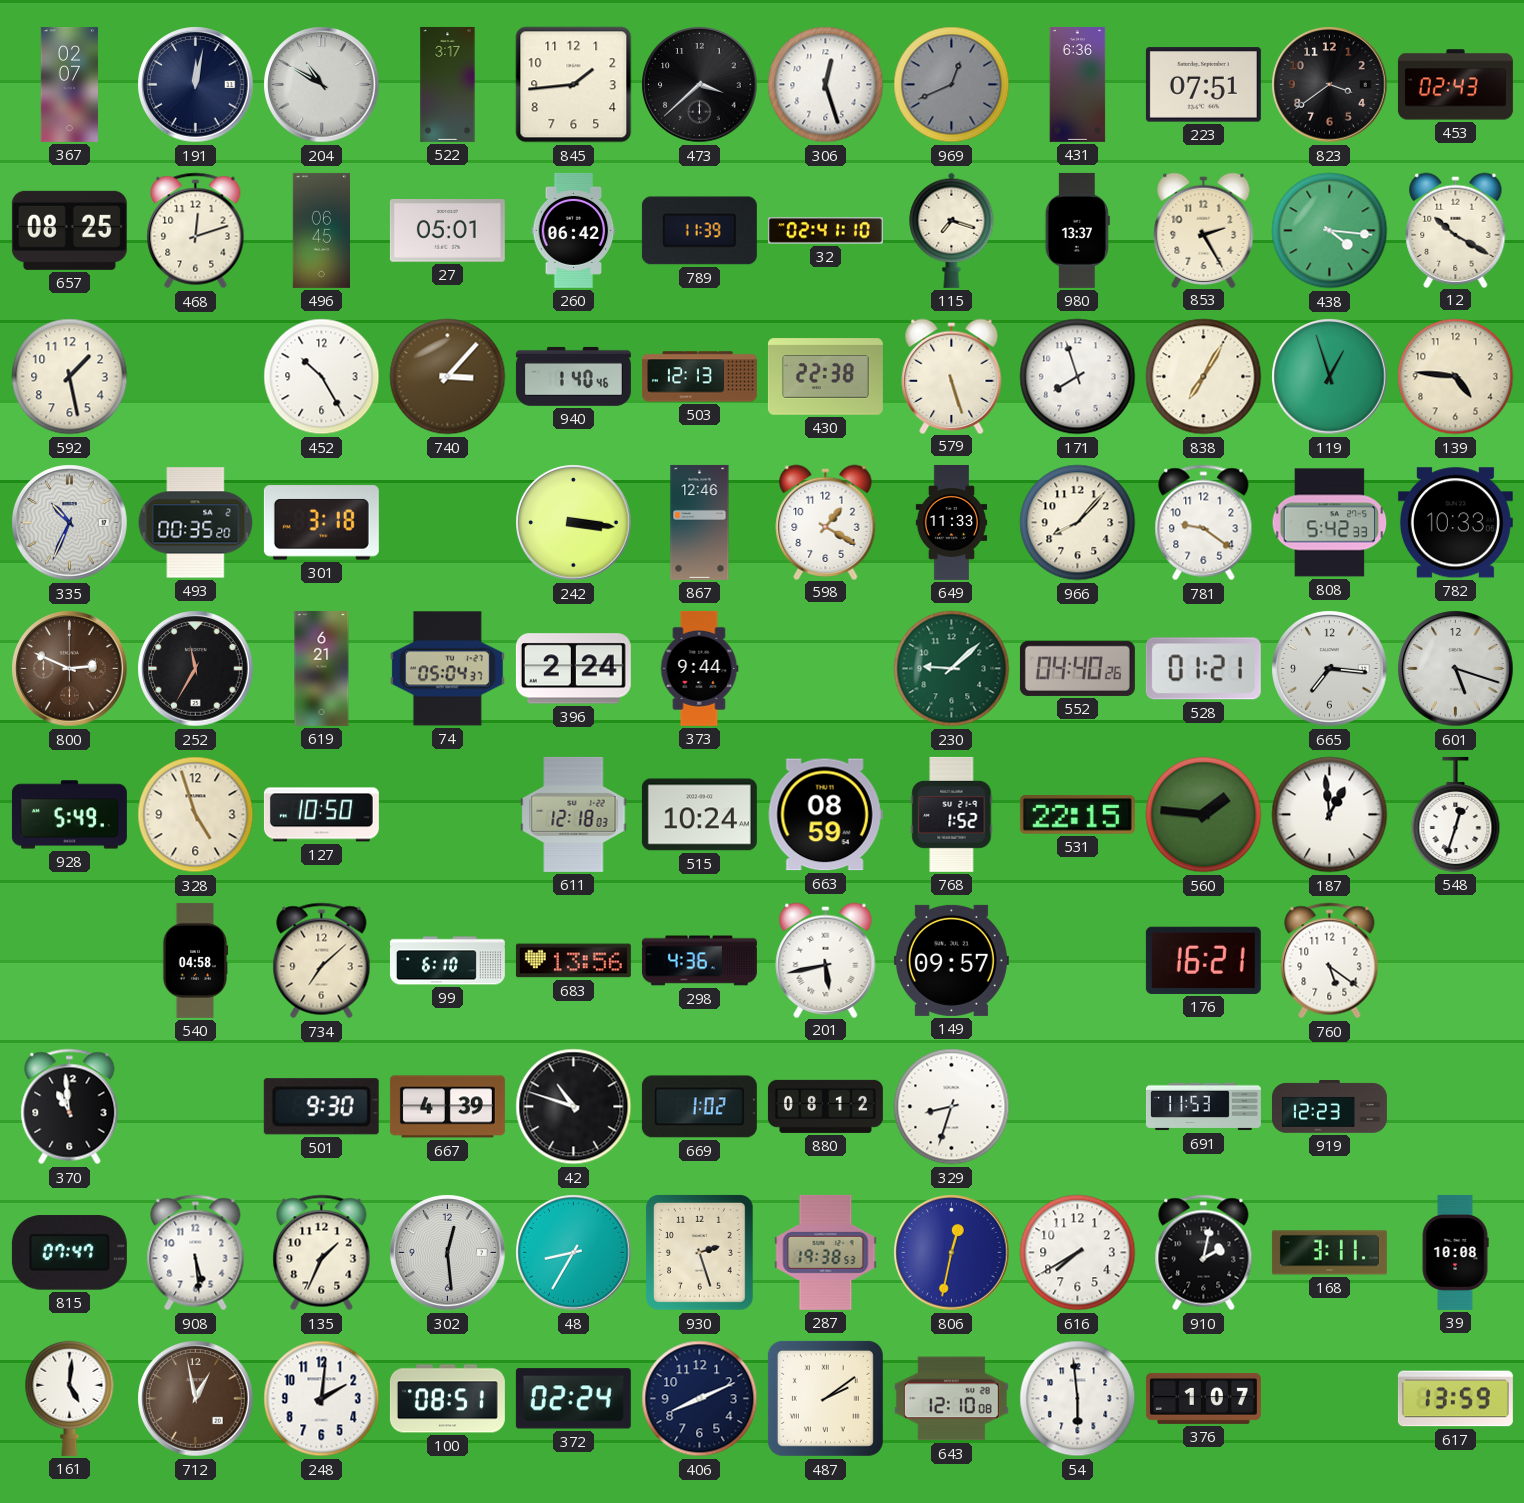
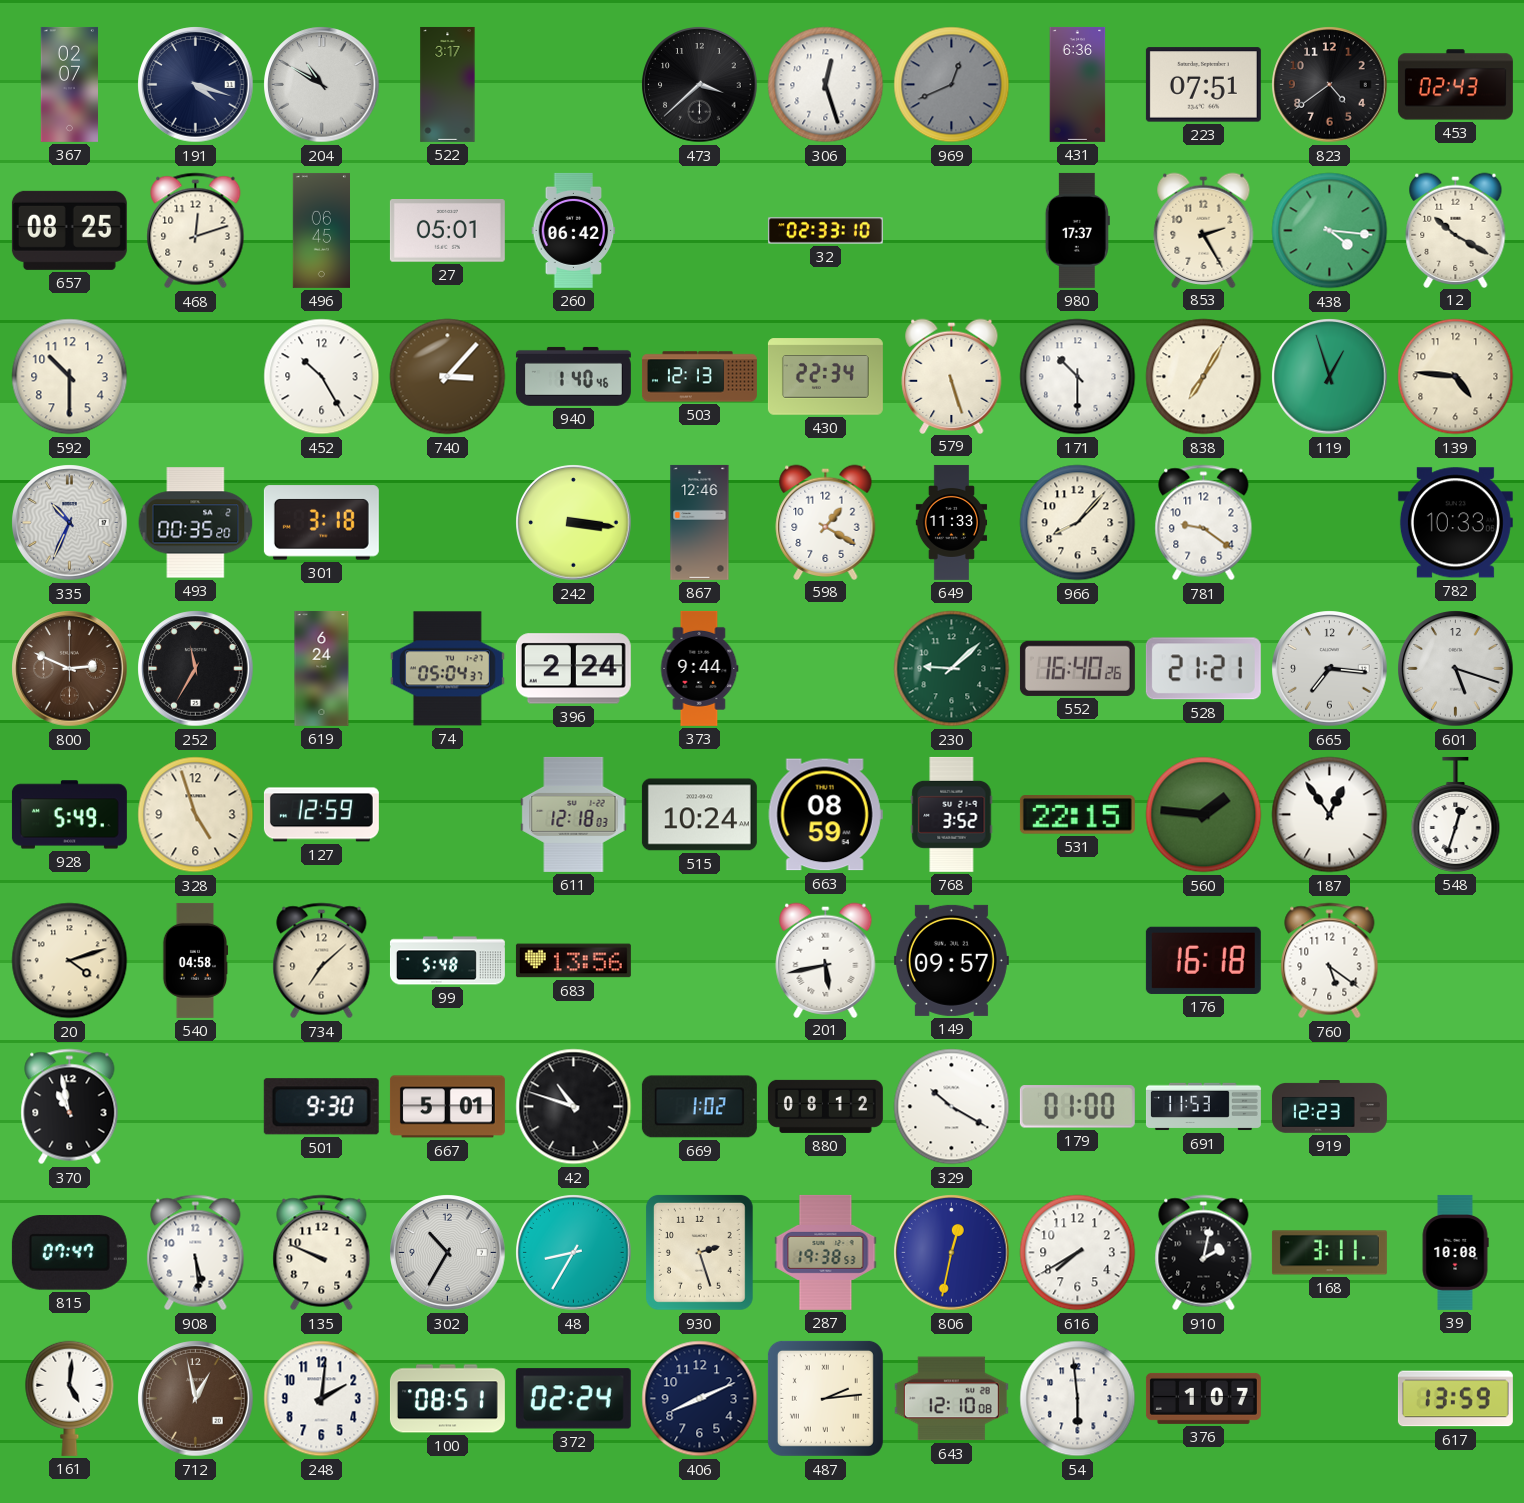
191: 12:02 -> 4:18
845: 1:44 -> none
823: 3:39 -> 4:39
789: 11:39 -> none
32: 02:41 -> 02:33
115: 7:18 -> none
980: 13:37 -> 17:37
592: 1:28 -> 10:30
430: 22:38 -> 22:34
171: 7:57 -> 10:30
808: 5:42 -> none
619: 6:21 -> 6:24
552: 04:40 -> 16:40
528: 01:21 -> 21:21
127: 10:50 -> 12:59
768: 1:52 -> 3:52
187: 12:59 -> 12:54
20: none -> 4:12
99: 6:10 -> 5:48
298: 4:36 -> none
176: 16:21 -> 16:18
370: 10:59 -> 10:58
667: 4:39 -> 5:01
329: 8:33 -> 10:20
179: none -> 01:00
135: 1:34 -> 9:49
302: 12:29 -> 10:35
487: 2:09 -> 2:14
